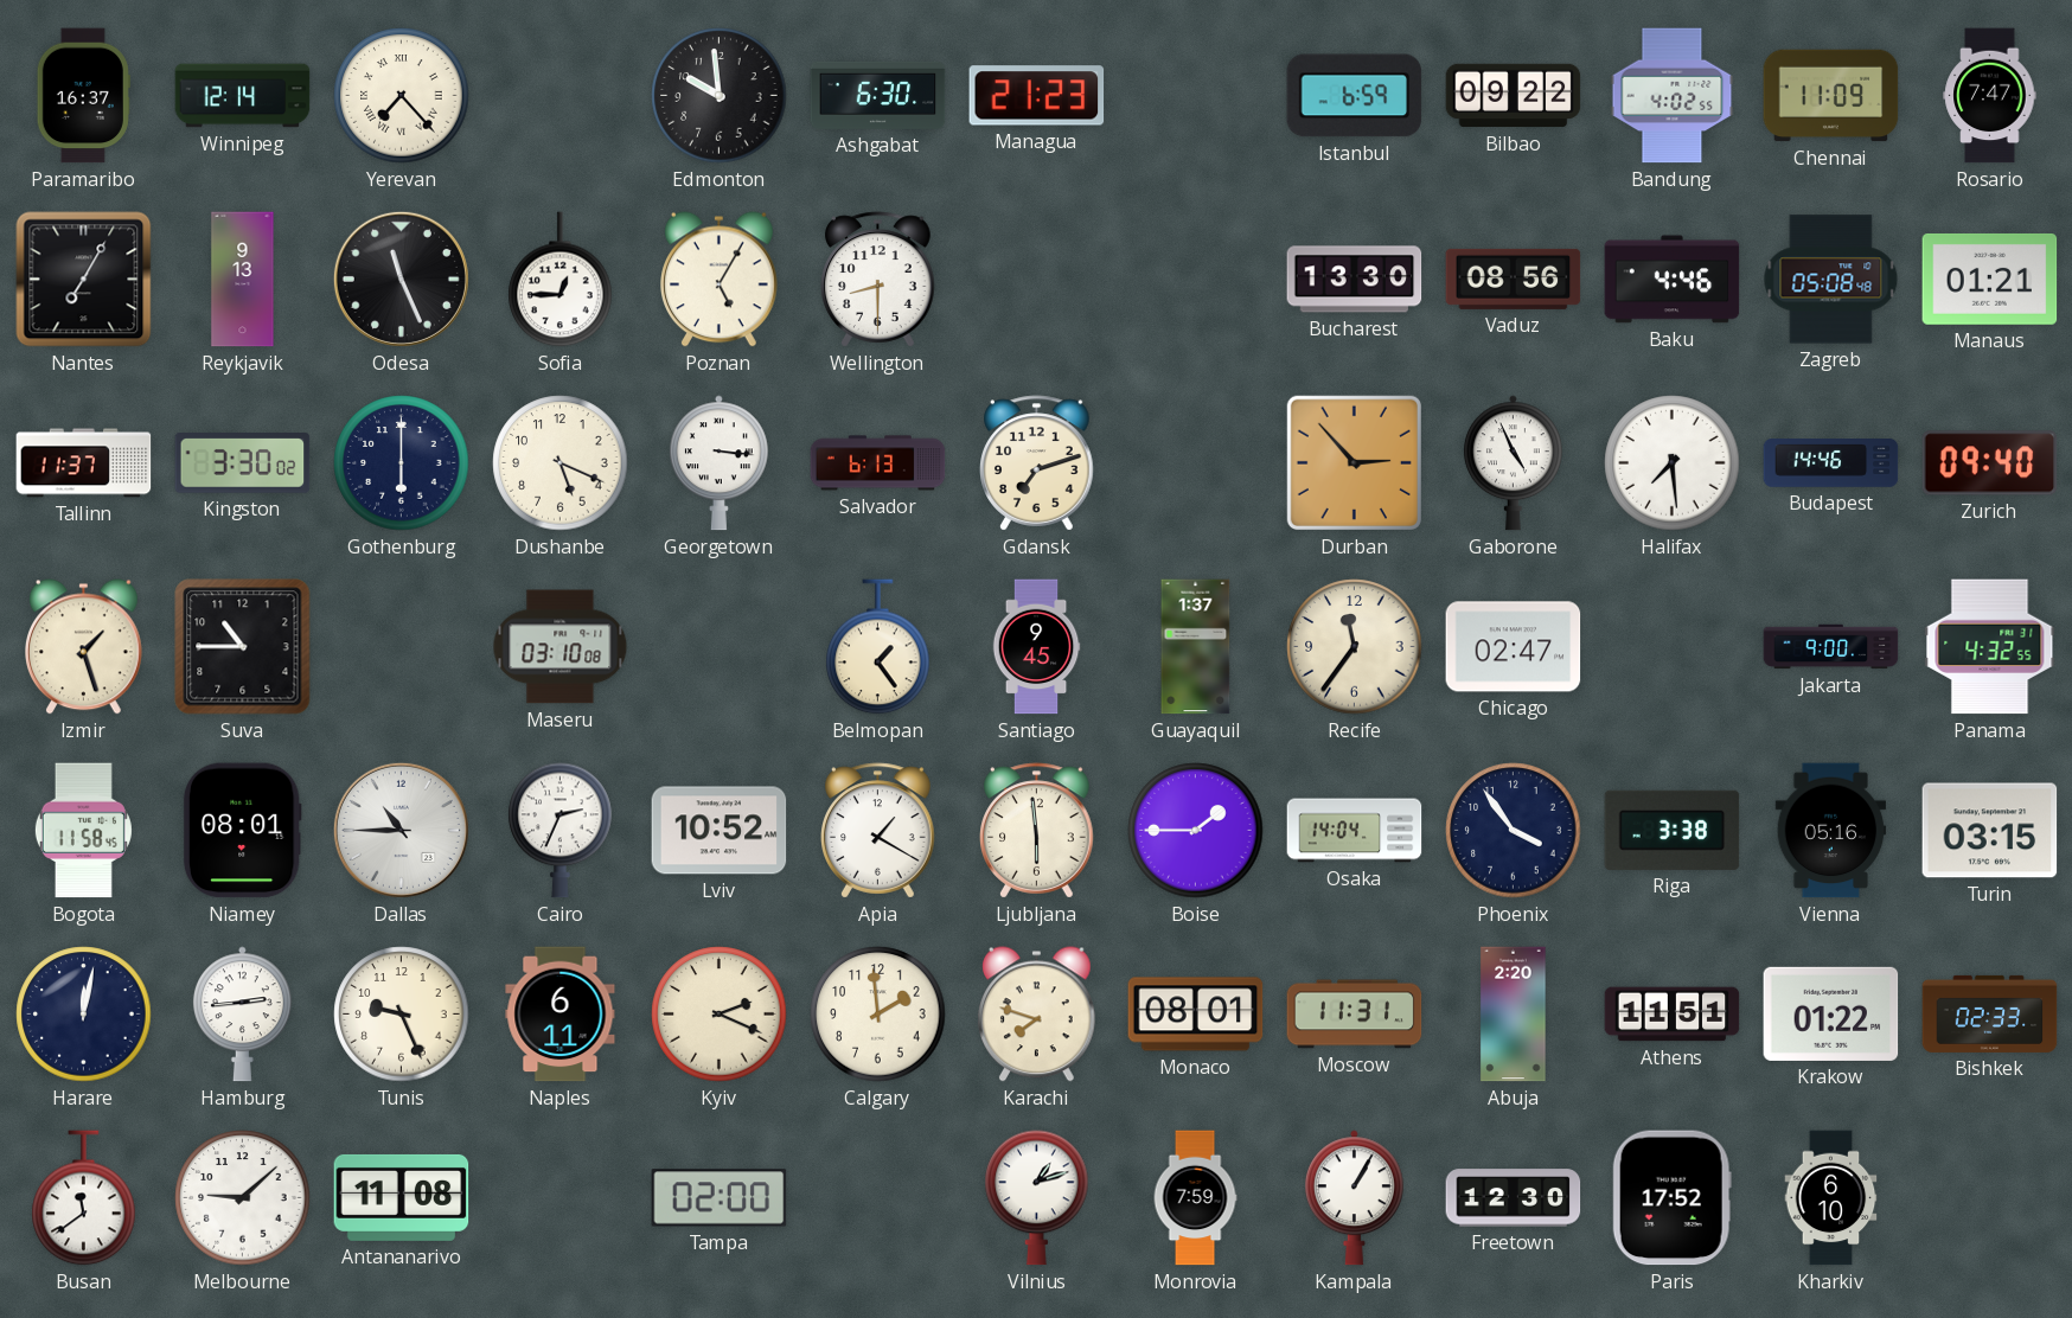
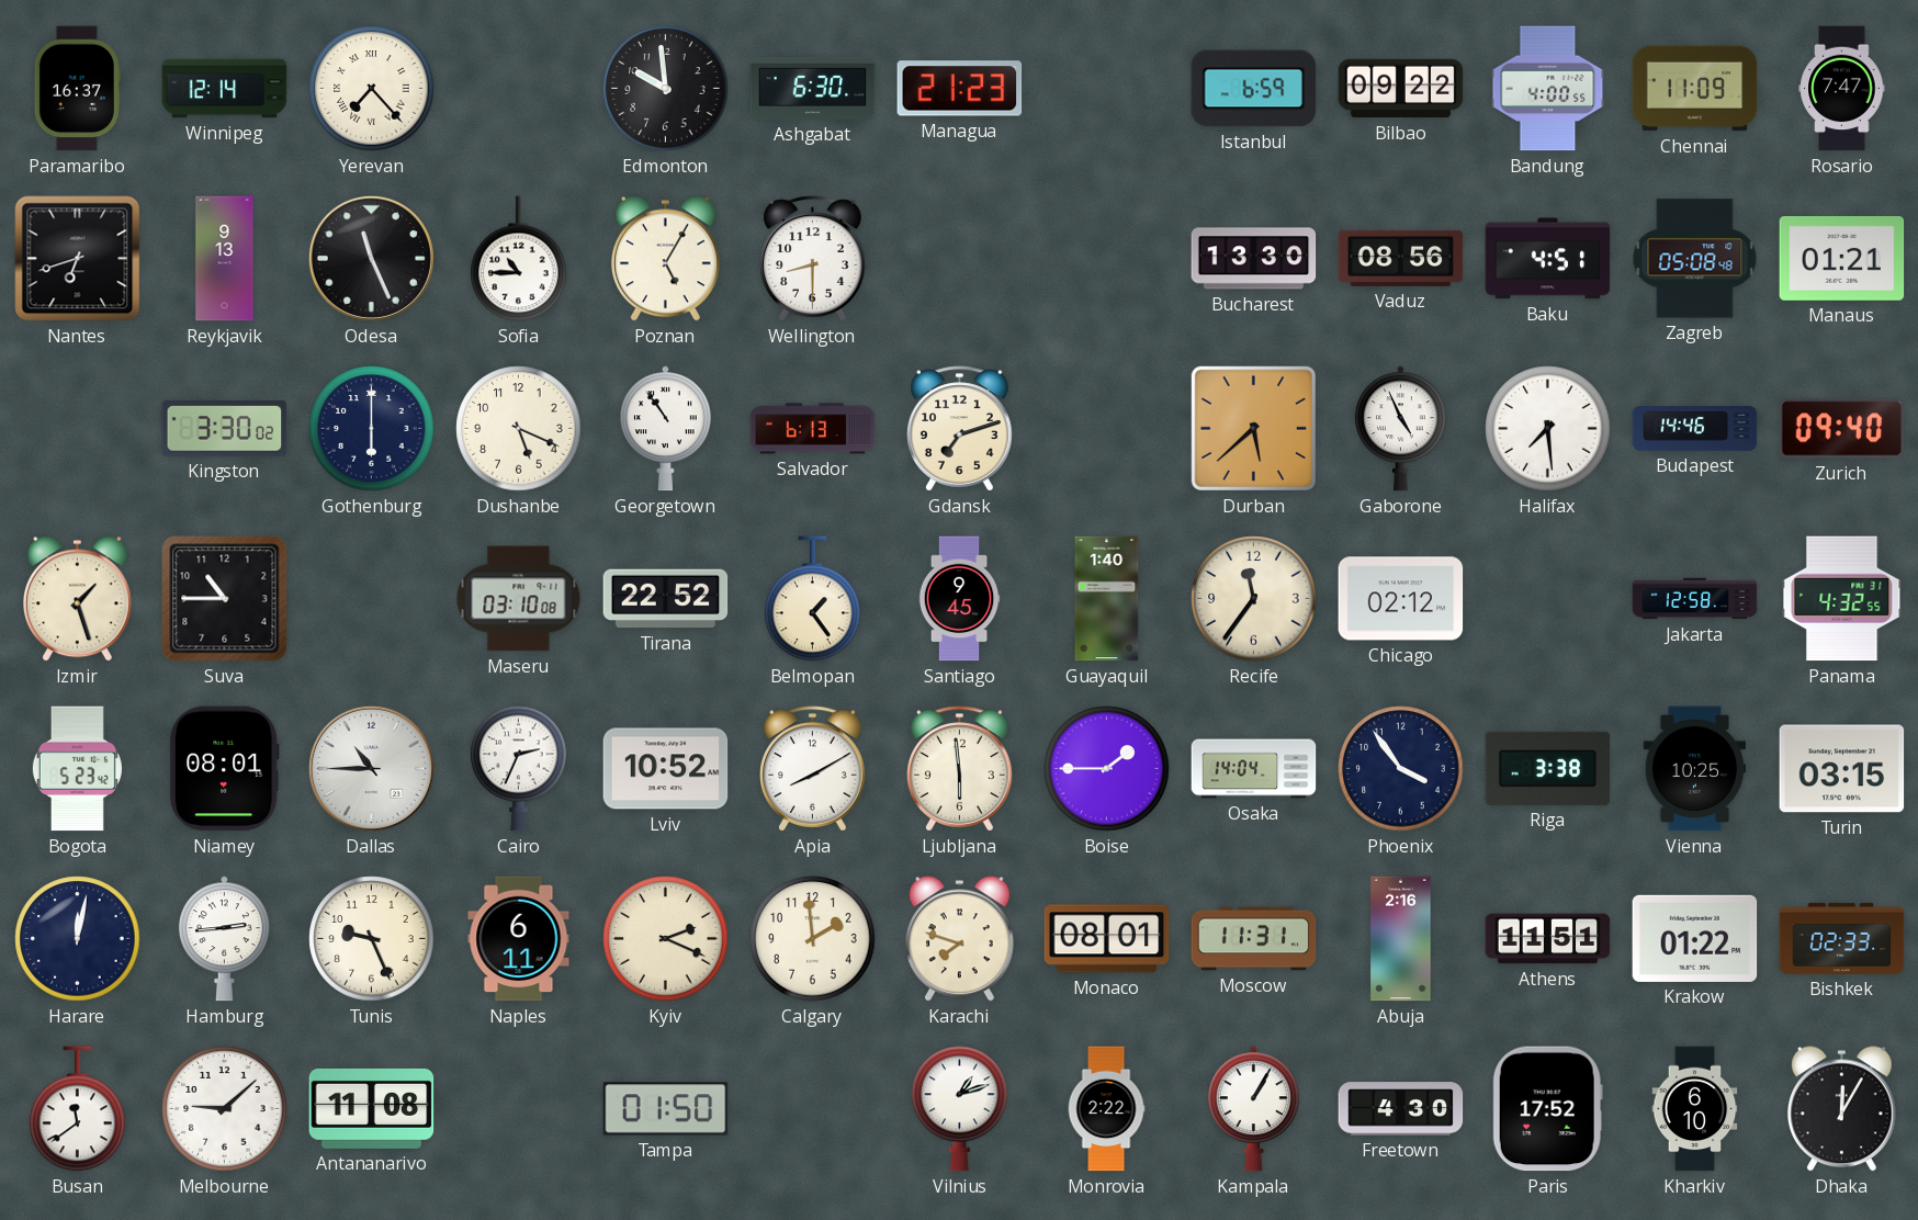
Bandung: 4:02 -> 4:00
Nantes: 7:05 -> 6:42
Sofia: 12:45 -> 10:45
Baku: 4:46 -> 4:51
Tallinn: 11:37 -> none
Georgetown: 3:16 -> 10:54
Durban: 2:53 -> 5:38
Tirana: none -> 22:52
Guayaquil: 1:37 -> 1:40
Chicago: 02:47 -> 02:12
Jakarta: 9:00 -> 12:58
Bogota: 11:58 -> 5:23
Apia: 1:20 -> 8:10
Vienna: 05:16 -> 10:25
Abuja: 2:20 -> 2:16
Tampa: 02:00 -> 01:50
Monrovia: 7:59 -> 2:22
Freetown: 12:30 -> 4:30
Dhaka: none -> 12:05
